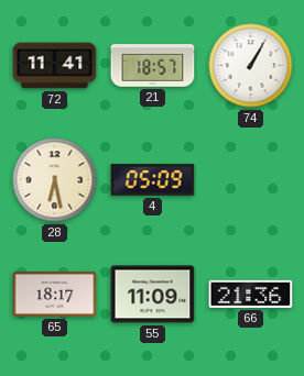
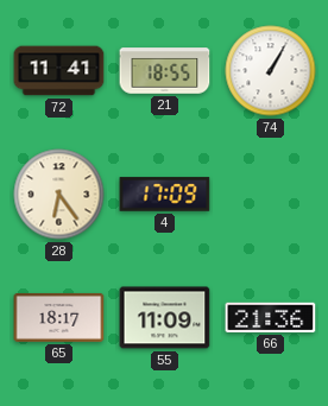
21: 18:57 -> 18:55
28: 6:28 -> 6:24
4: 05:09 -> 17:09
